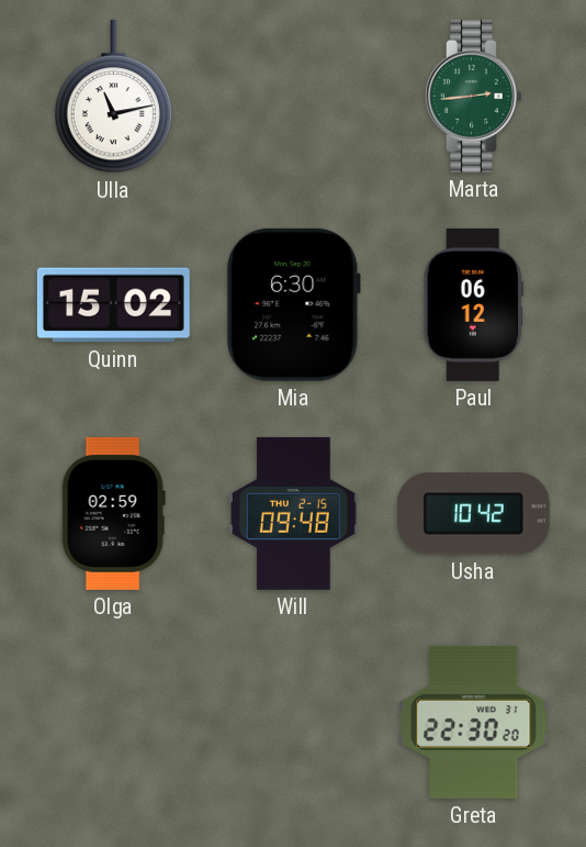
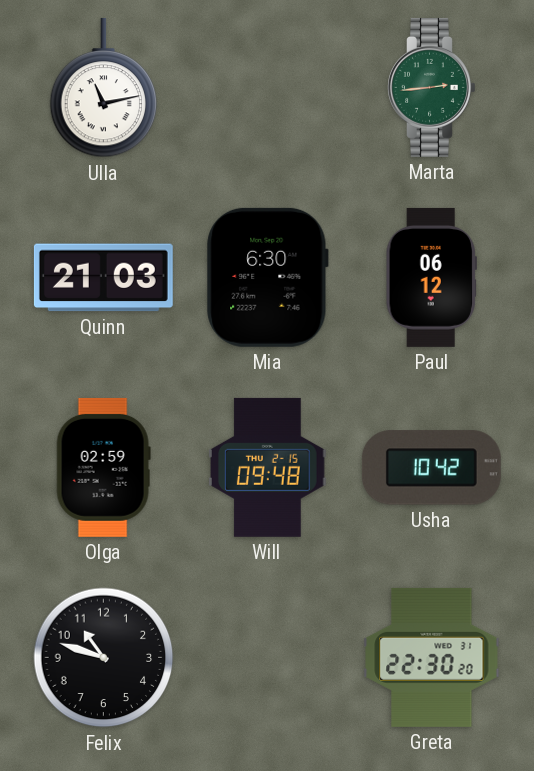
Quinn: 15:02 -> 21:03
Felix: none -> 10:48
